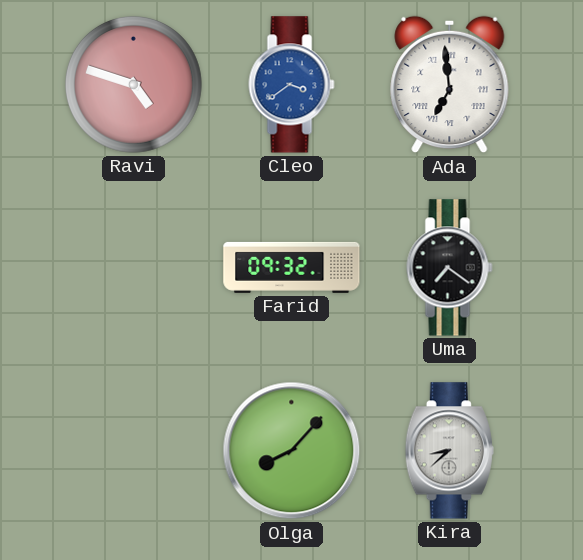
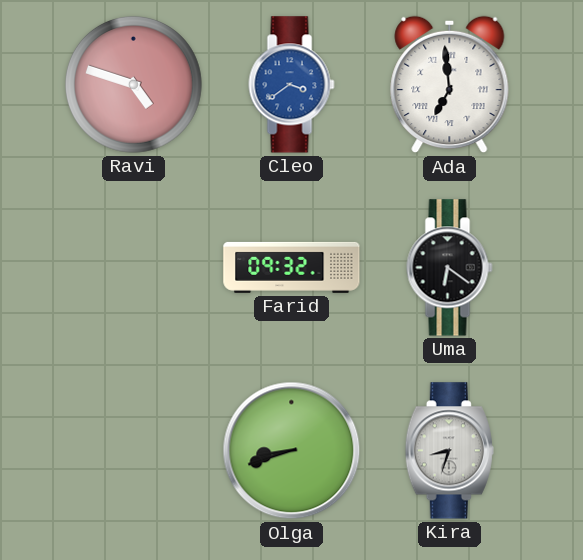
Uma: 7:21 -> 6:21
Olga: 8:07 -> 8:42
Kira: 8:38 -> 8:33
